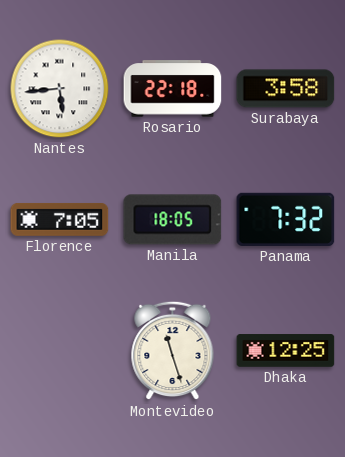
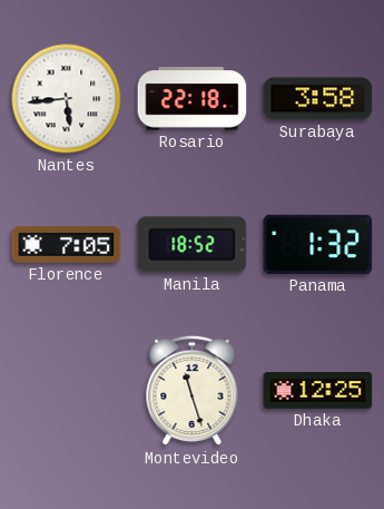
Manila: 18:05 -> 18:52
Panama: 7:32 -> 1:32
